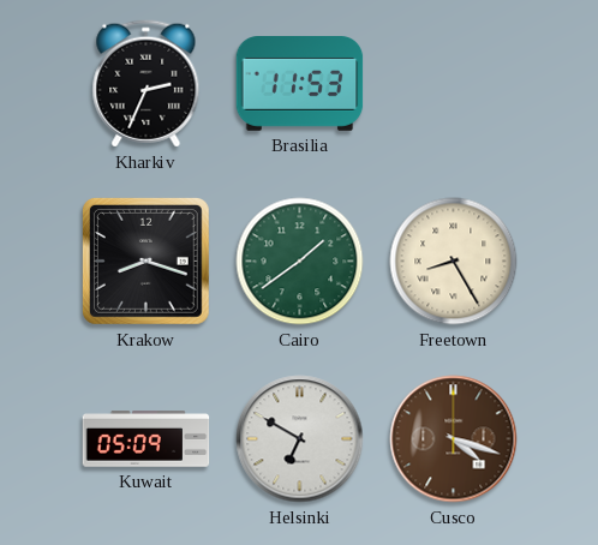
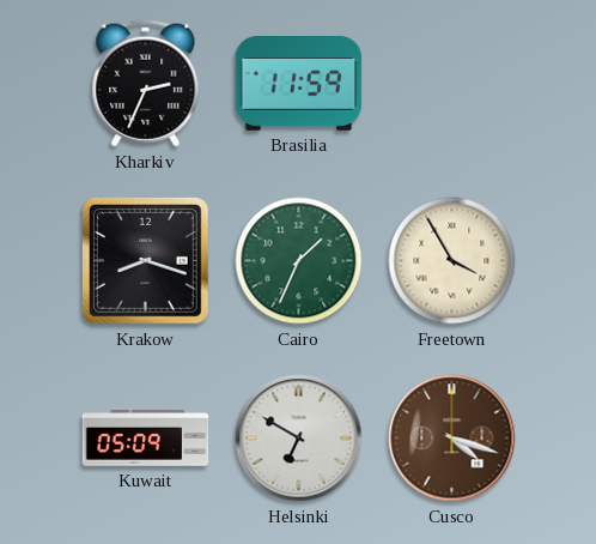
Brasilia: 11:53 -> 11:59
Cairo: 1:39 -> 1:34
Freetown: 8:25 -> 3:55
